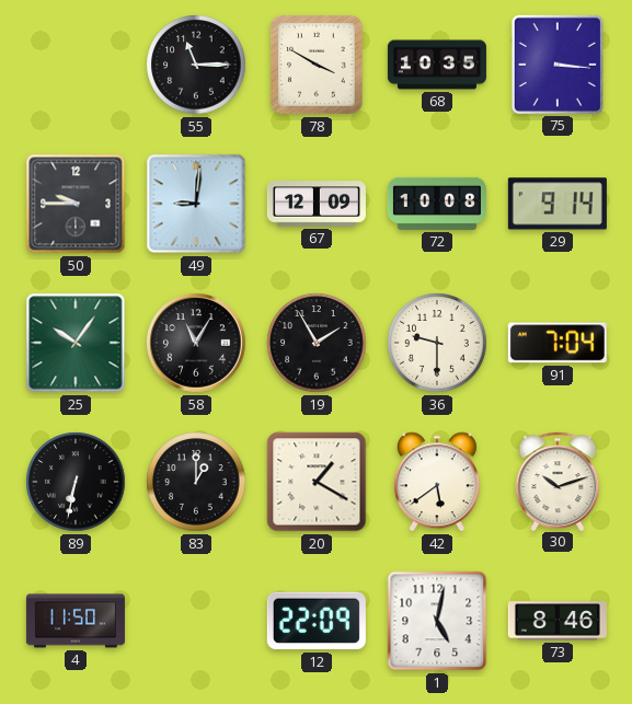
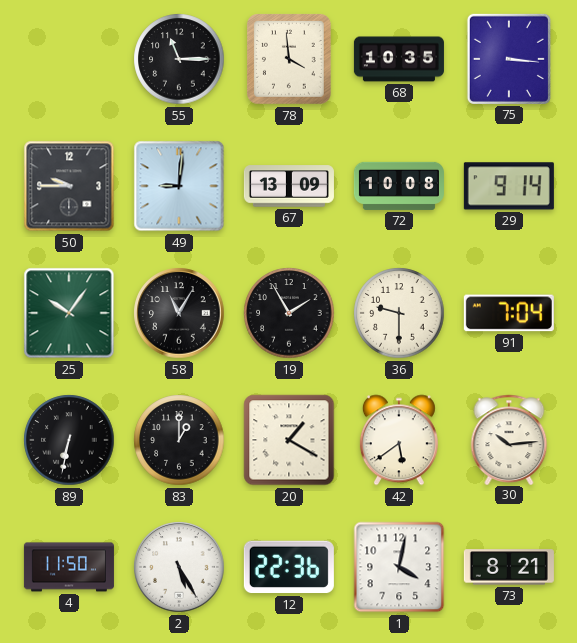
78: 3:50 -> 3:59
67: 12:09 -> 13:09
30: 10:12 -> 10:14
2: none -> 5:25
12: 22:09 -> 22:36
1: 5:02 -> 4:02
73: 8:46 -> 8:21
